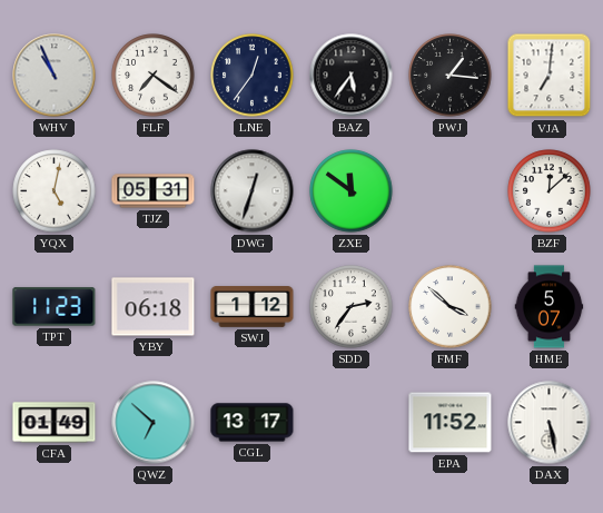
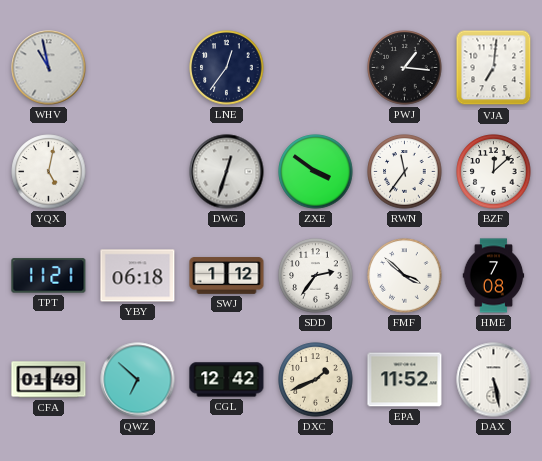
WHV: 10:56 -> 10:58
FLF: 7:21 -> none
BAZ: 5:36 -> none
TJZ: 05:31 -> none
ZXE: 11:51 -> 3:51
RWN: none -> 11:36
TPT: 11:23 -> 11:21
HME: 5:07 -> 7:08
CGL: 13:17 -> 12:42
DXC: none -> 1:41
